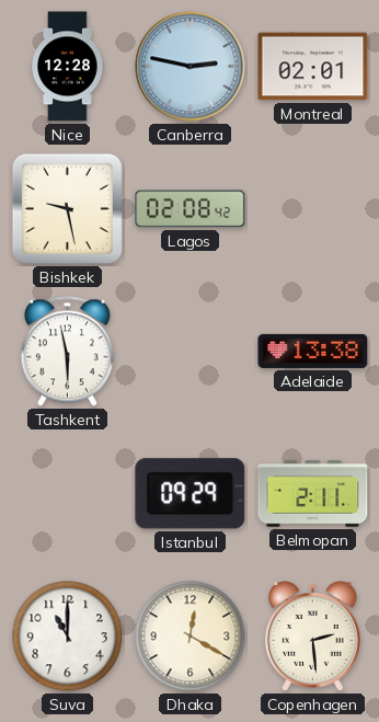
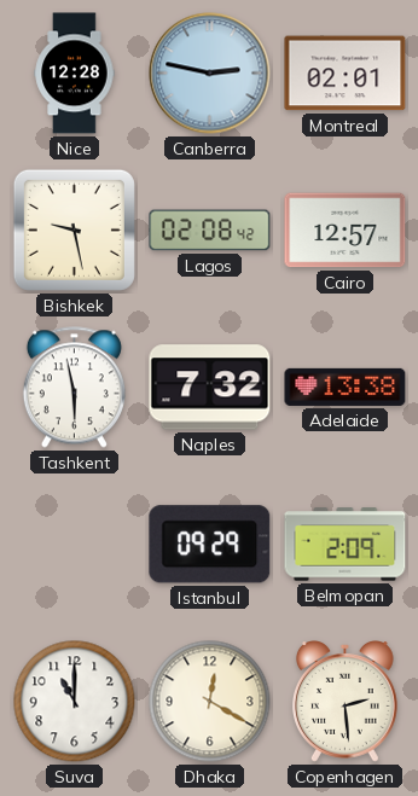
Cairo: none -> 12:57
Naples: none -> 7:32
Belmopan: 2:11 -> 2:09
